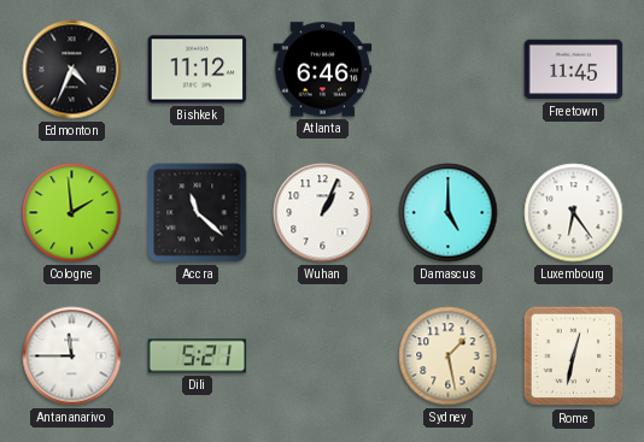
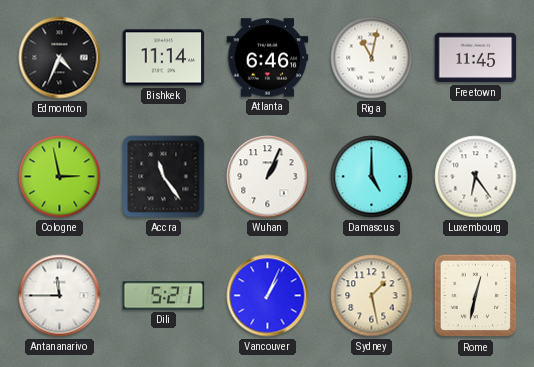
Bishkek: 11:12 -> 11:14
Riga: none -> 11:02
Cologne: 1:59 -> 2:58
Accra: 11:22 -> 11:24
Vancouver: none -> 1:04
